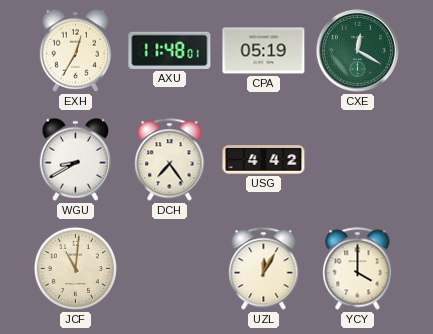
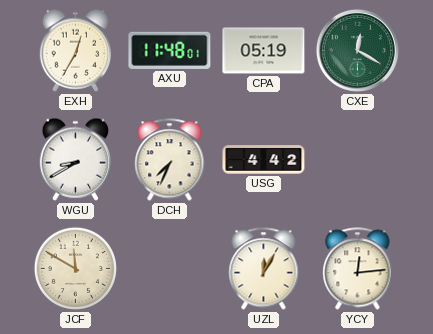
DCH: 7:24 -> 7:34
JCF: 11:01 -> 11:50
YCY: 4:00 -> 12:14
